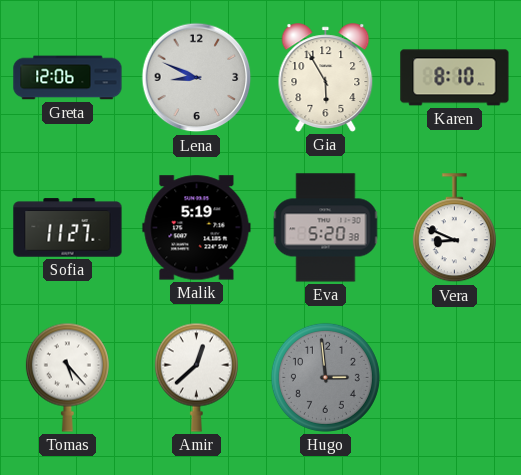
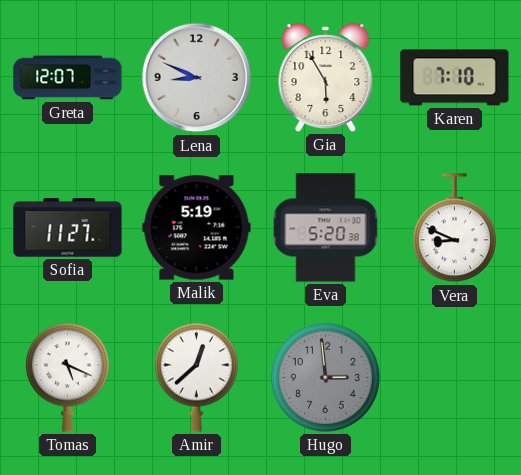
Greta: 12:06 -> 12:07
Karen: 8:10 -> 7:10
Tomas: 5:23 -> 5:19
